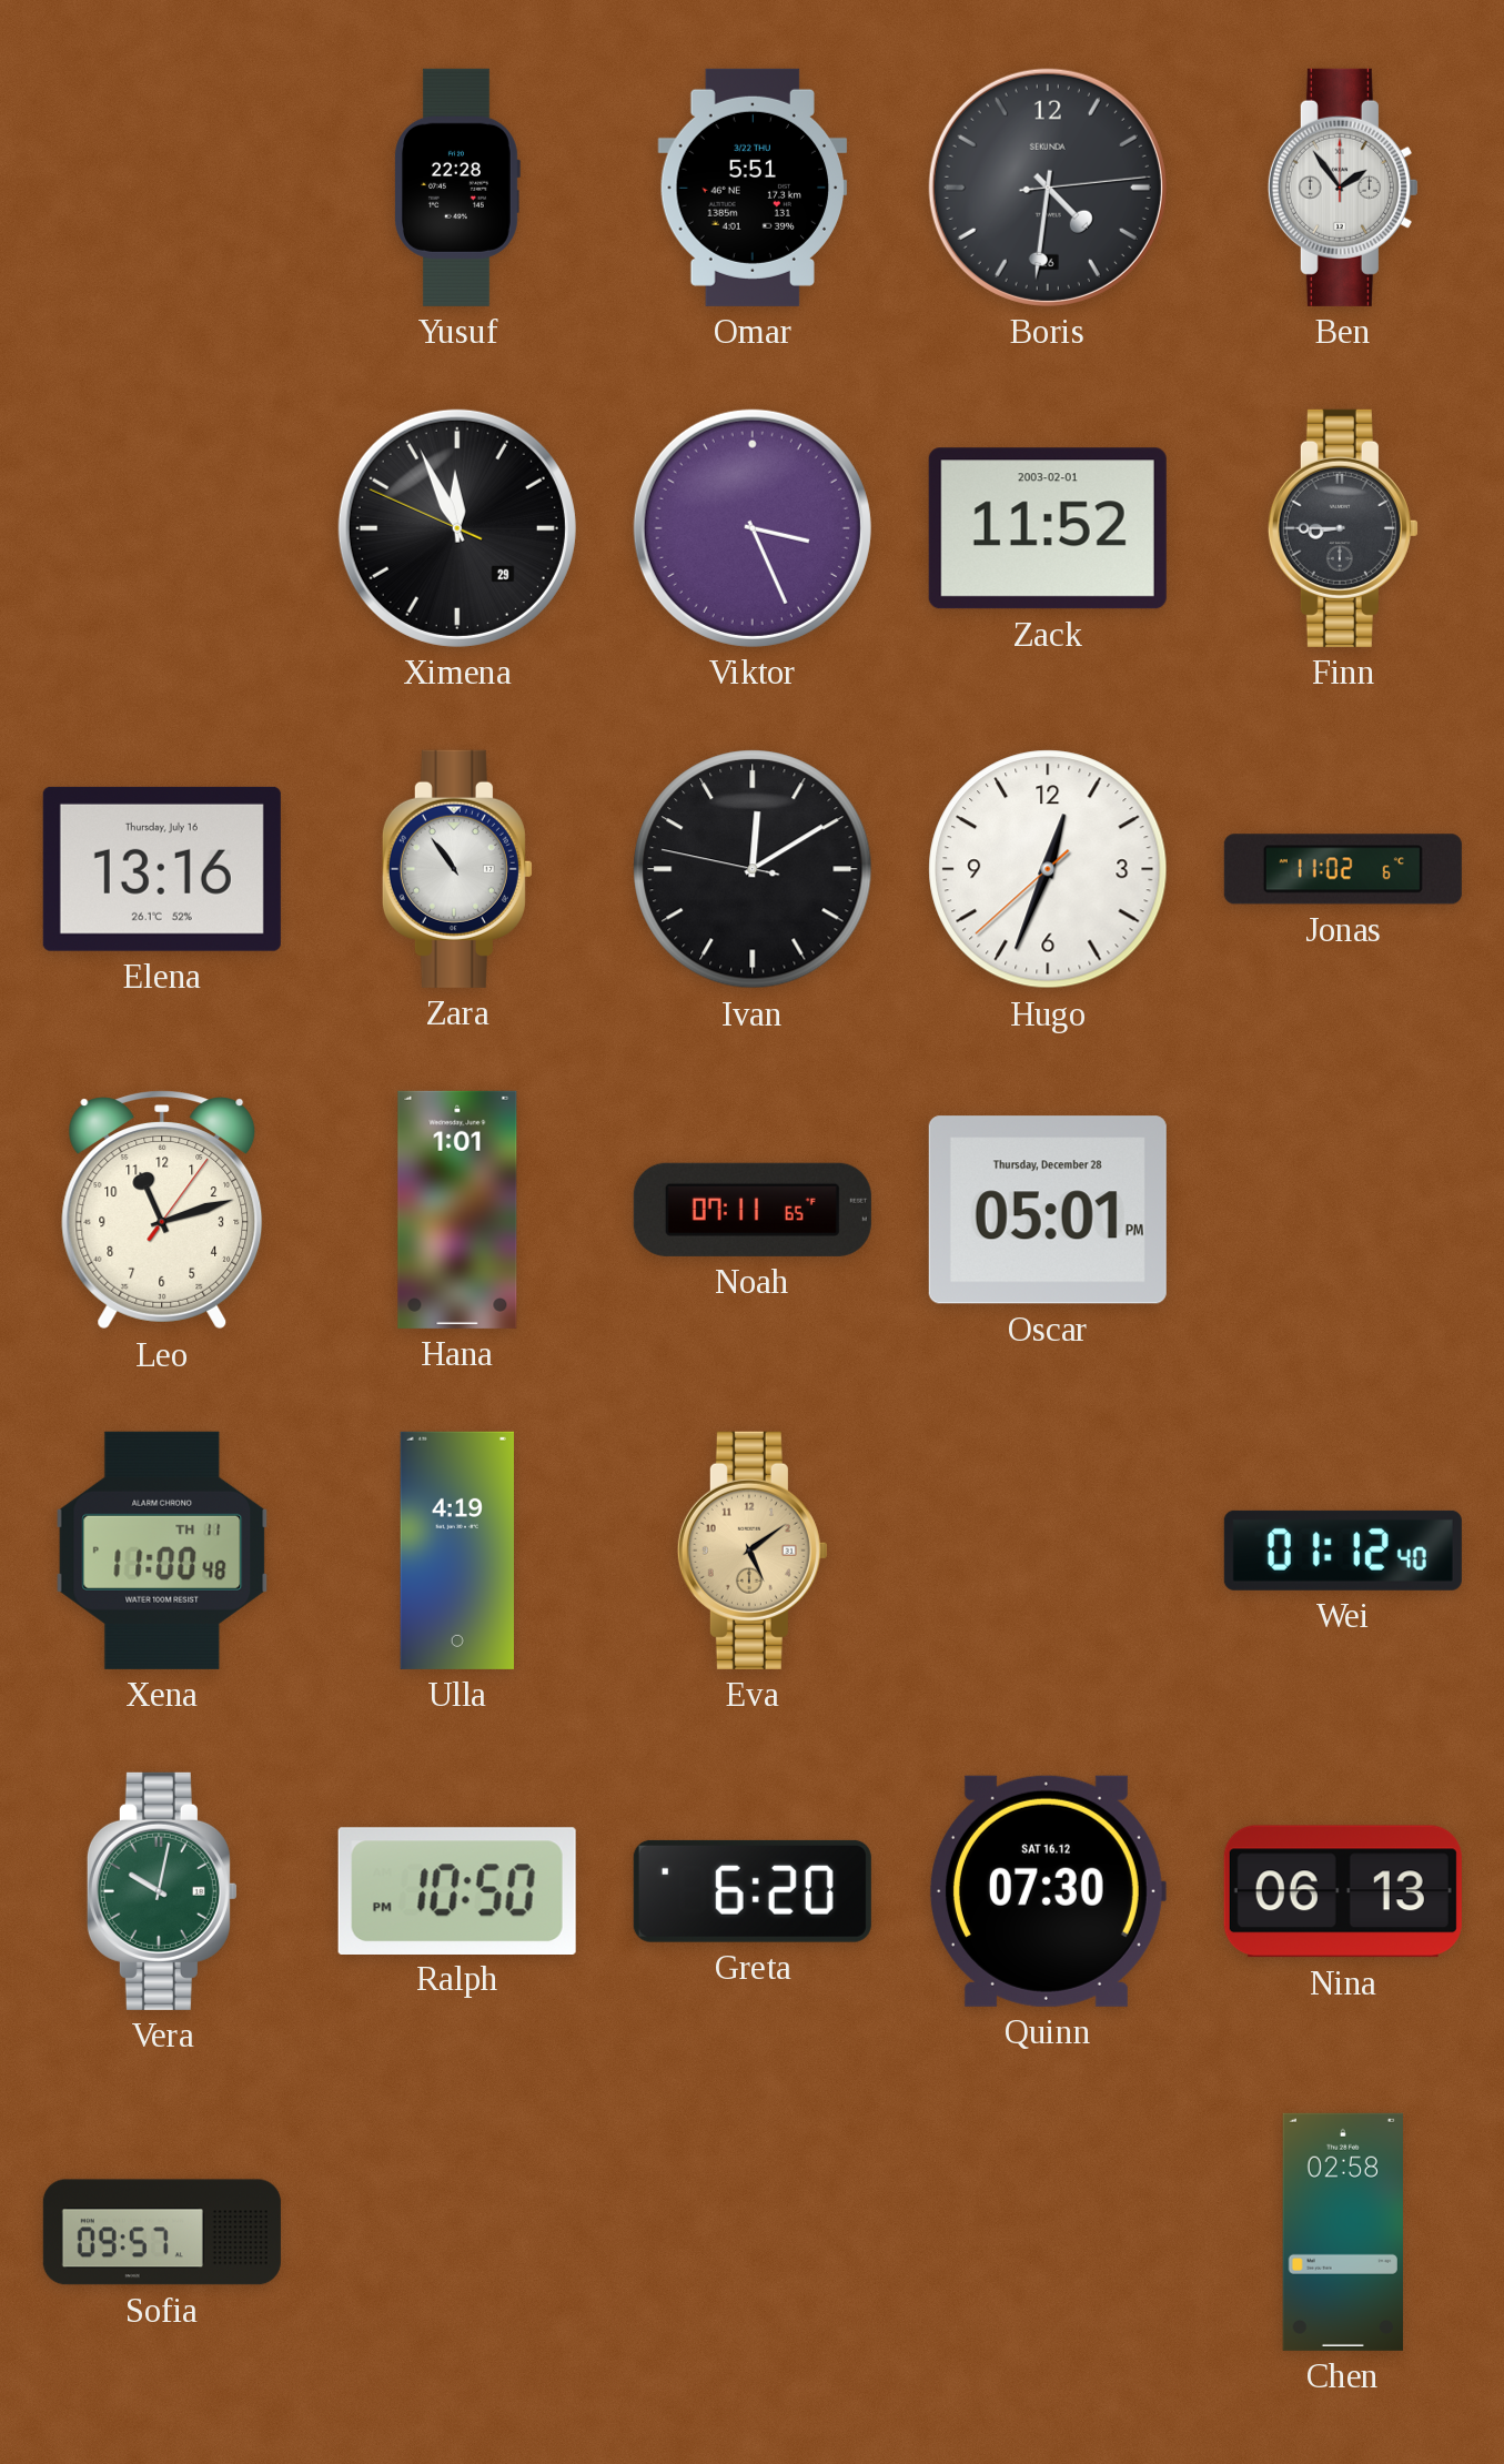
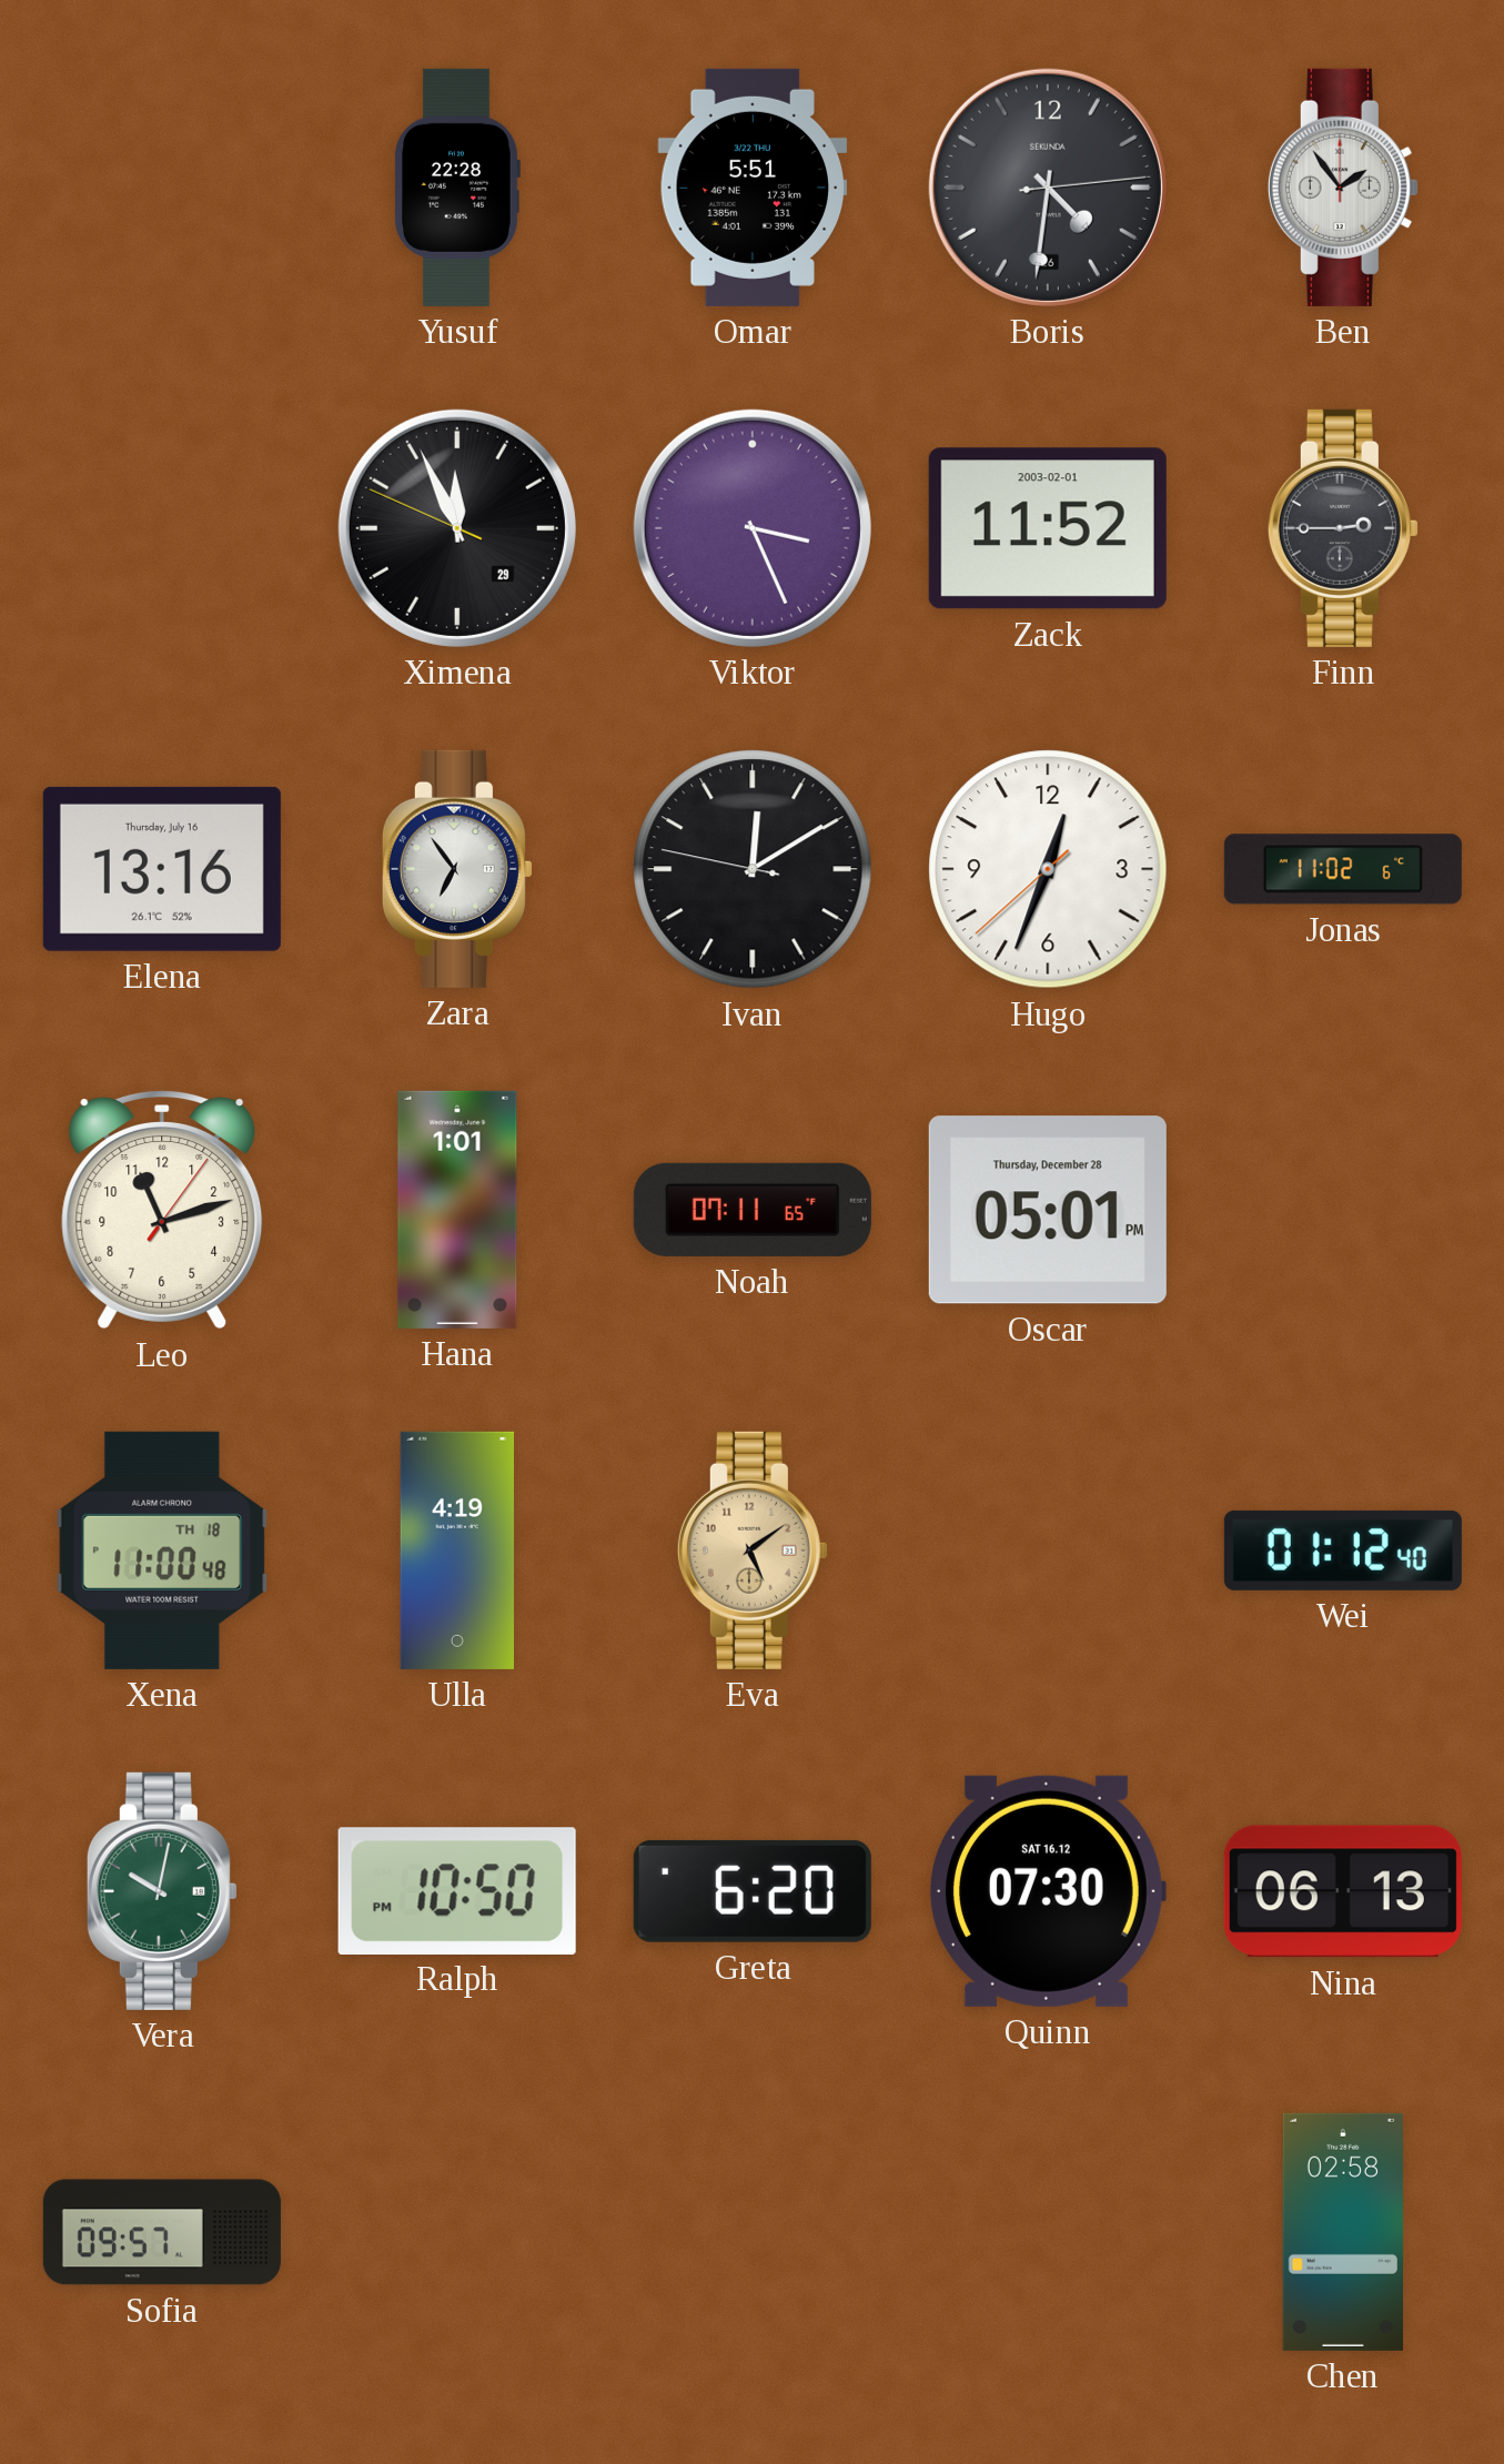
Finn: 8:45 -> 2:45
Zara: 10:54 -> 6:54
Xena date: TH 11 -> TH 18
